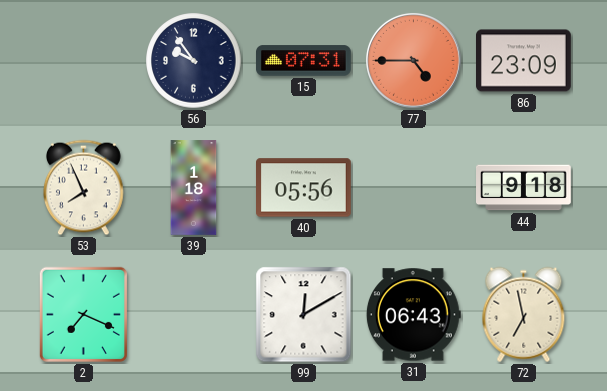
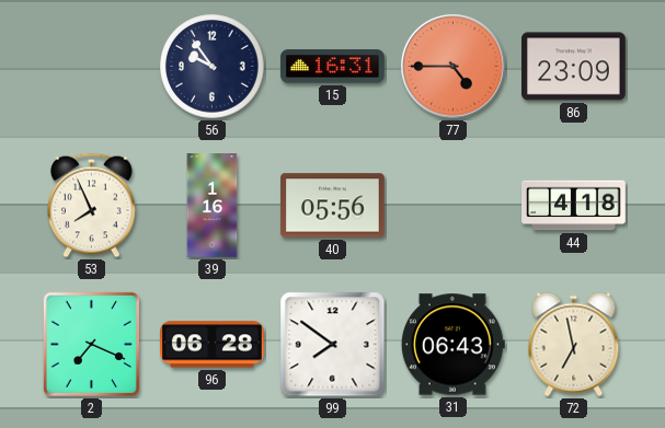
15: 07:31 -> 16:31
39: 1:18 -> 1:16
44: 9:18 -> 4:18
96: none -> 06:28
99: 12:10 -> 7:51
